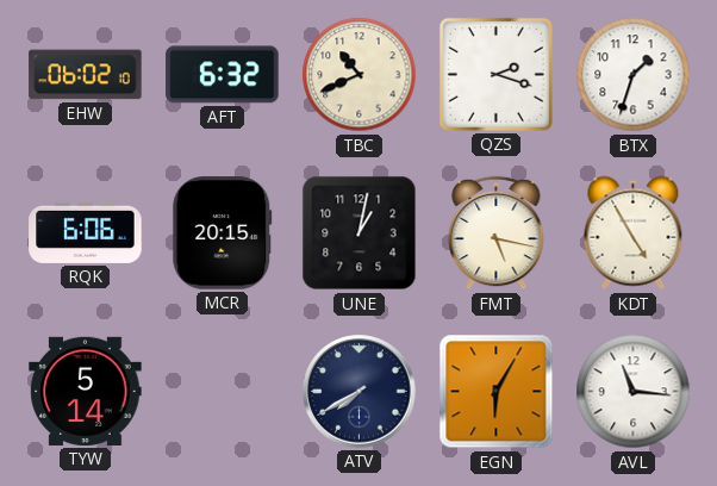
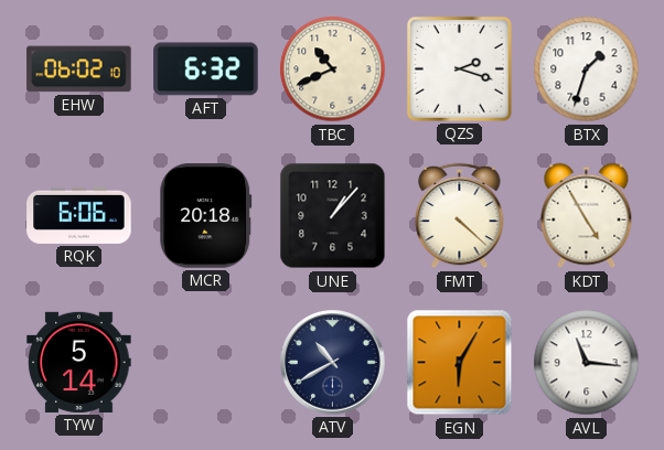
MCR: 20:15 -> 20:18
UNE: 1:02 -> 1:07
FMT: 5:17 -> 4:22
ATV: 7:40 -> 10:40
